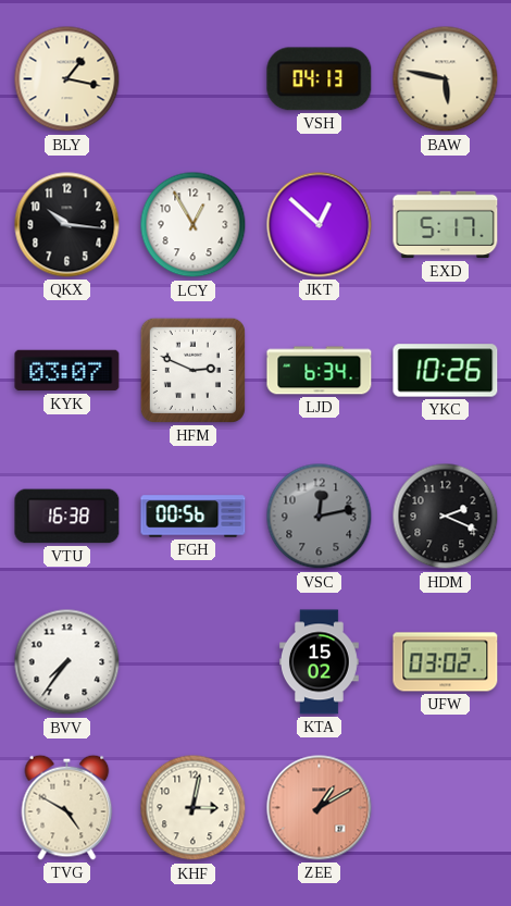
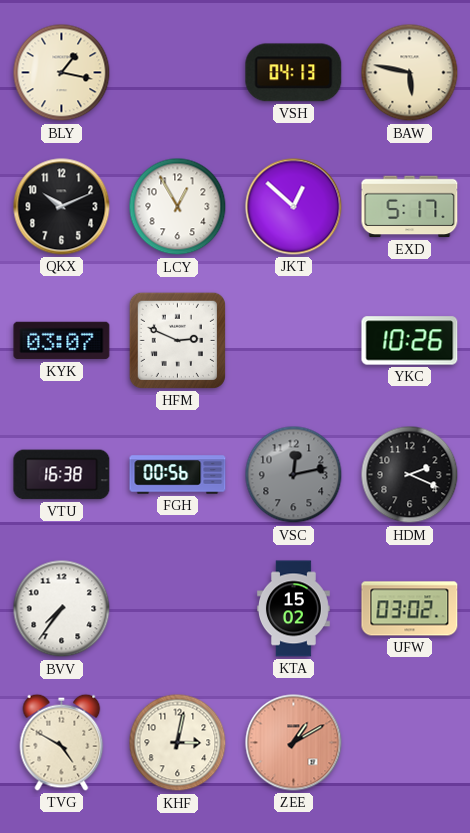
QKX: 10:16 -> 10:11
LJD: 6:34 -> none
